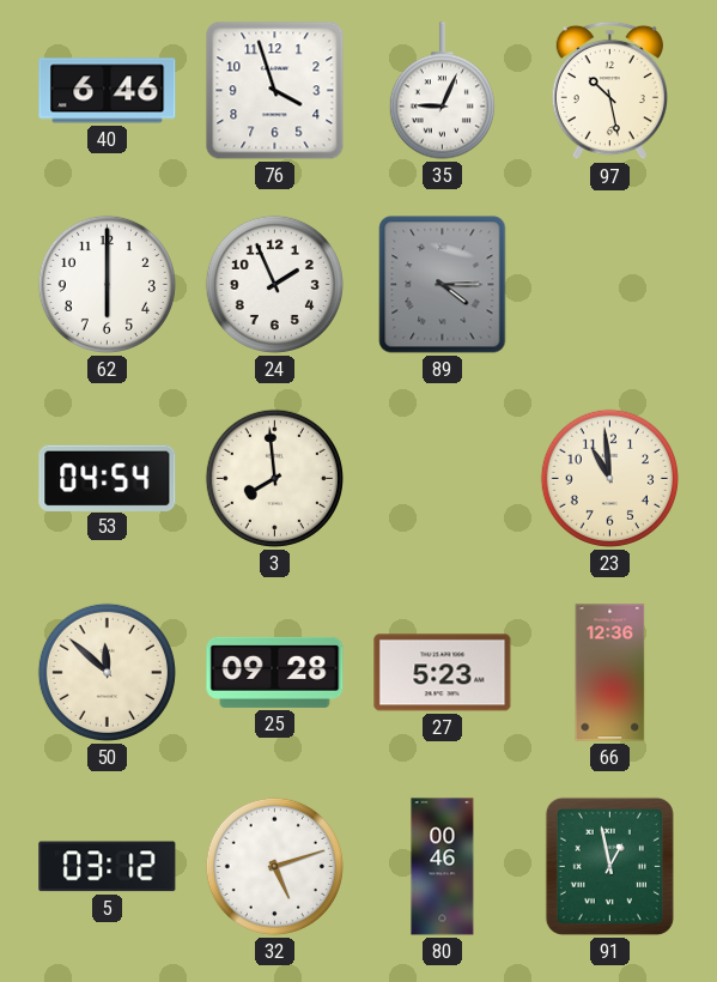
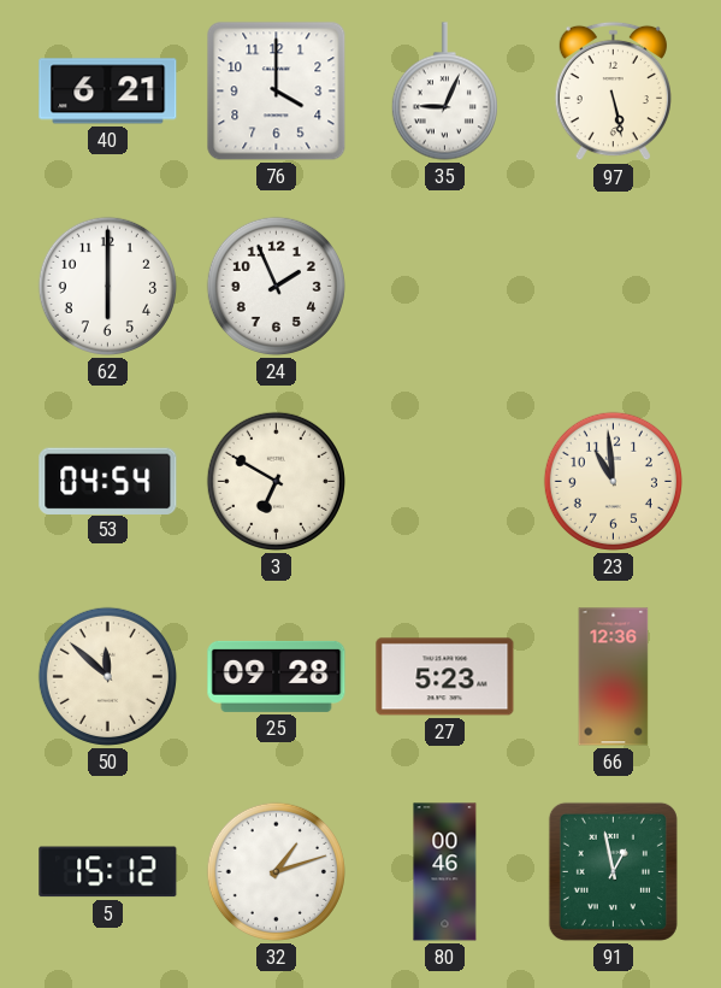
40: 6:46 -> 6:21
76: 3:57 -> 4:00
97: 10:28 -> 5:28
89: 4:15 -> none
3: 7:59 -> 6:50
5: 03:12 -> 15:12
32: 5:12 -> 1:12
